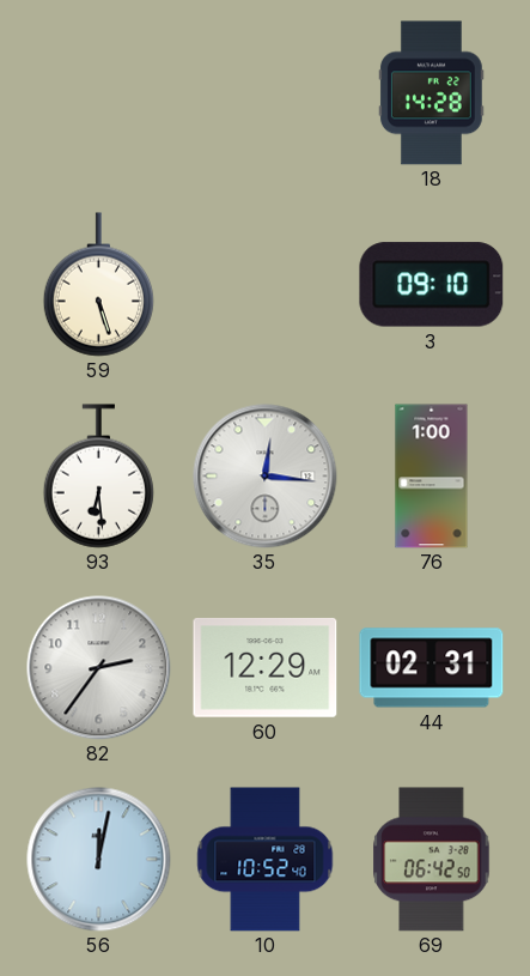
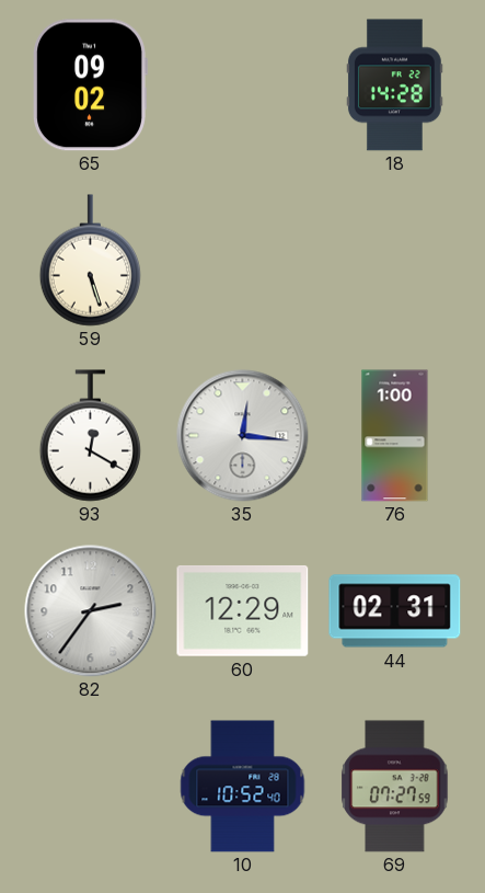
65: none -> 09:02
3: 09:10 -> none
93: 6:29 -> 12:20
56: 12:02 -> none
69: 06:42 -> 07:27
